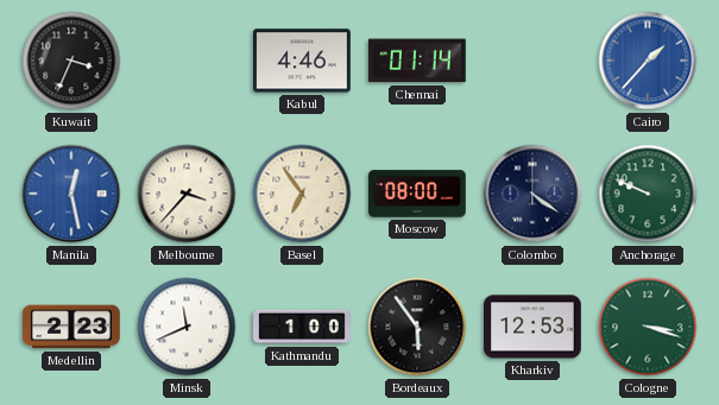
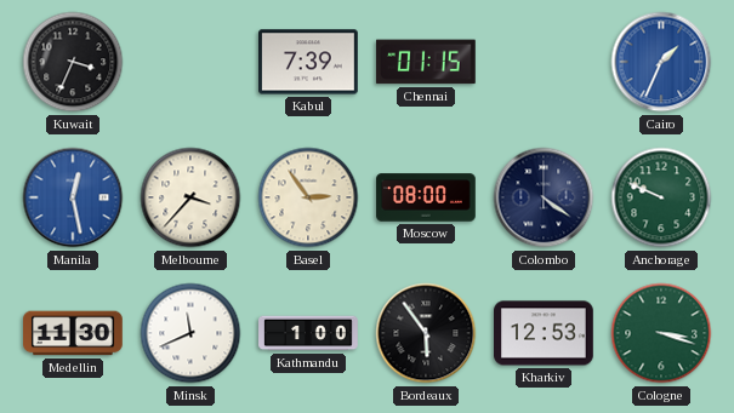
Kabul: 4:46 -> 7:39
Chennai: 01:14 -> 01:15
Cairo: 1:37 -> 1:34
Basel: 6:54 -> 2:54
Medellin: 2:23 -> 11:30
